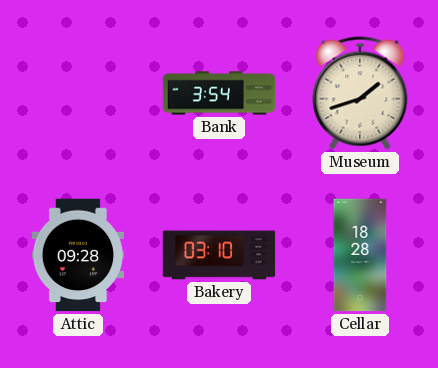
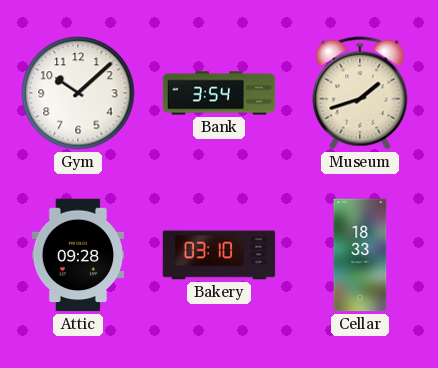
Gym: none -> 10:08
Cellar: 18:28 -> 18:33
